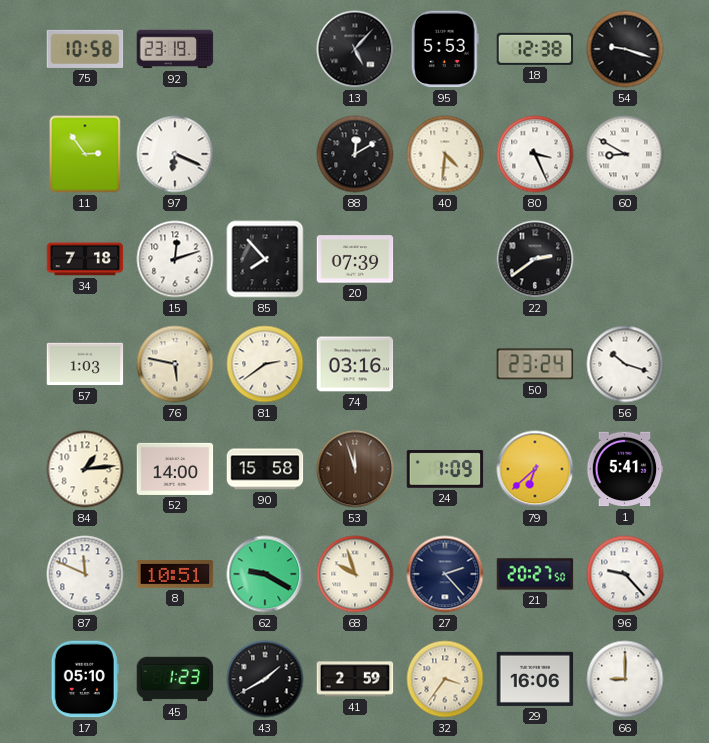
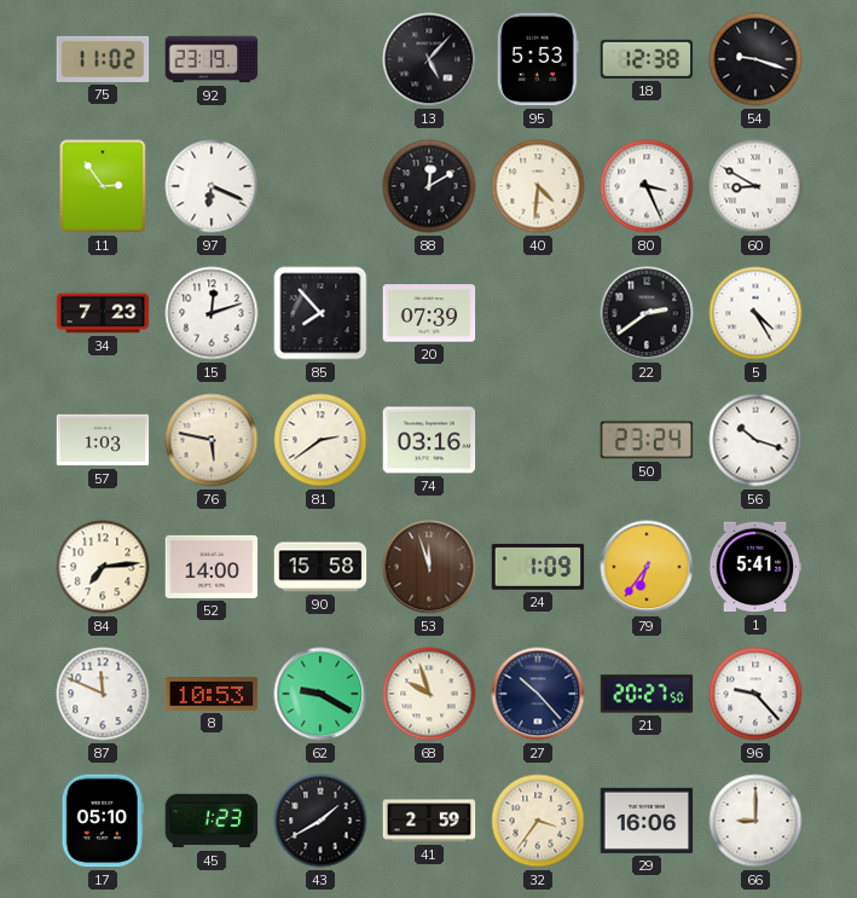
75: 10:58 -> 11:02
34: 7:18 -> 7:23
5: none -> 4:25
84: 1:14 -> 7:14
79: 6:38 -> 6:36
8: 10:51 -> 10:53
27: 2:23 -> 10:23
